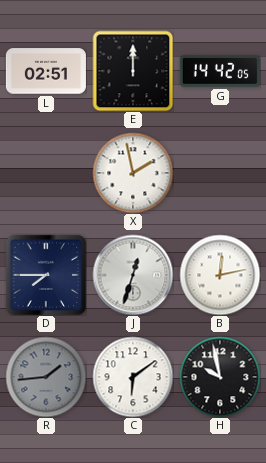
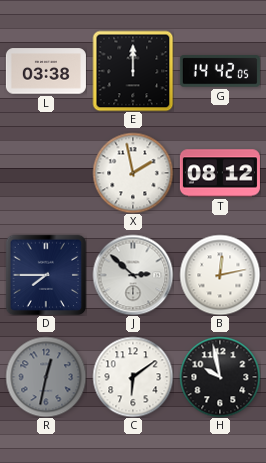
L: 02:51 -> 03:38
T: none -> 08:12
J: 12:33 -> 2:52
R: 1:44 -> 12:32
